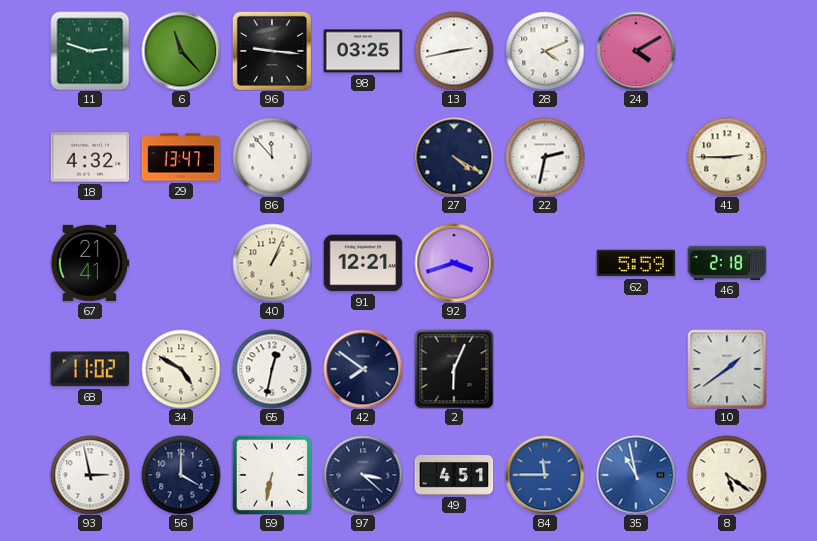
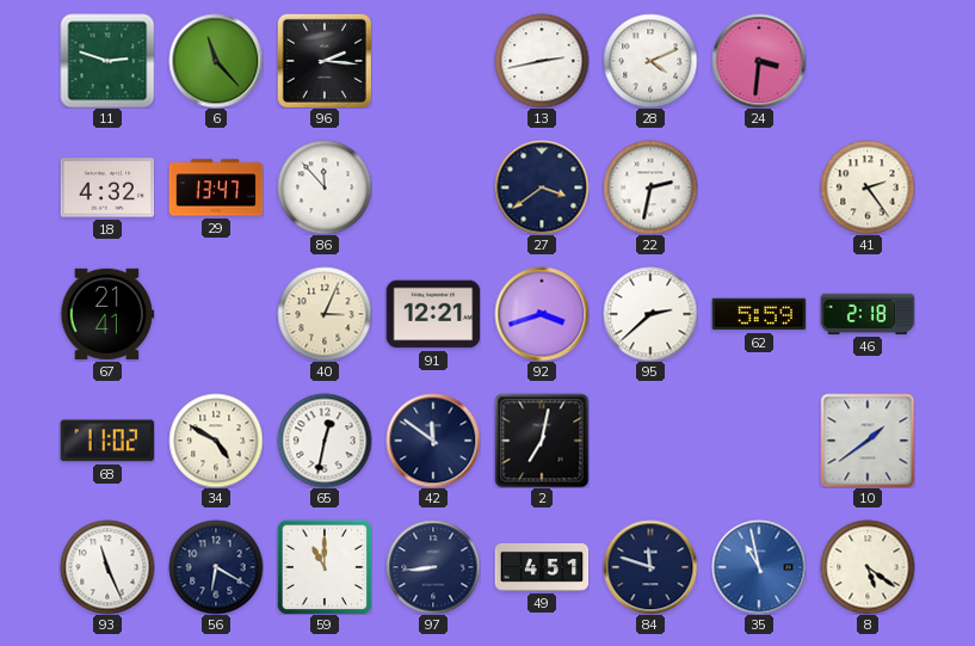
96: 9:16 -> 2:16
98: 03:25 -> none
24: 4:10 -> 3:31
27: 4:20 -> 3:39
41: 2:45 -> 2:24
40: 1:04 -> 3:04
95: none -> 2:38
42: 7:51 -> 11:51
2: 6:04 -> 7:02
93: 2:58 -> 11:26
56: 4:00 -> 6:20
59: 6:32 -> 11:00
97: 3:22 -> 8:44
84: 11:45 -> 11:48
84 dial: blue -> navy
